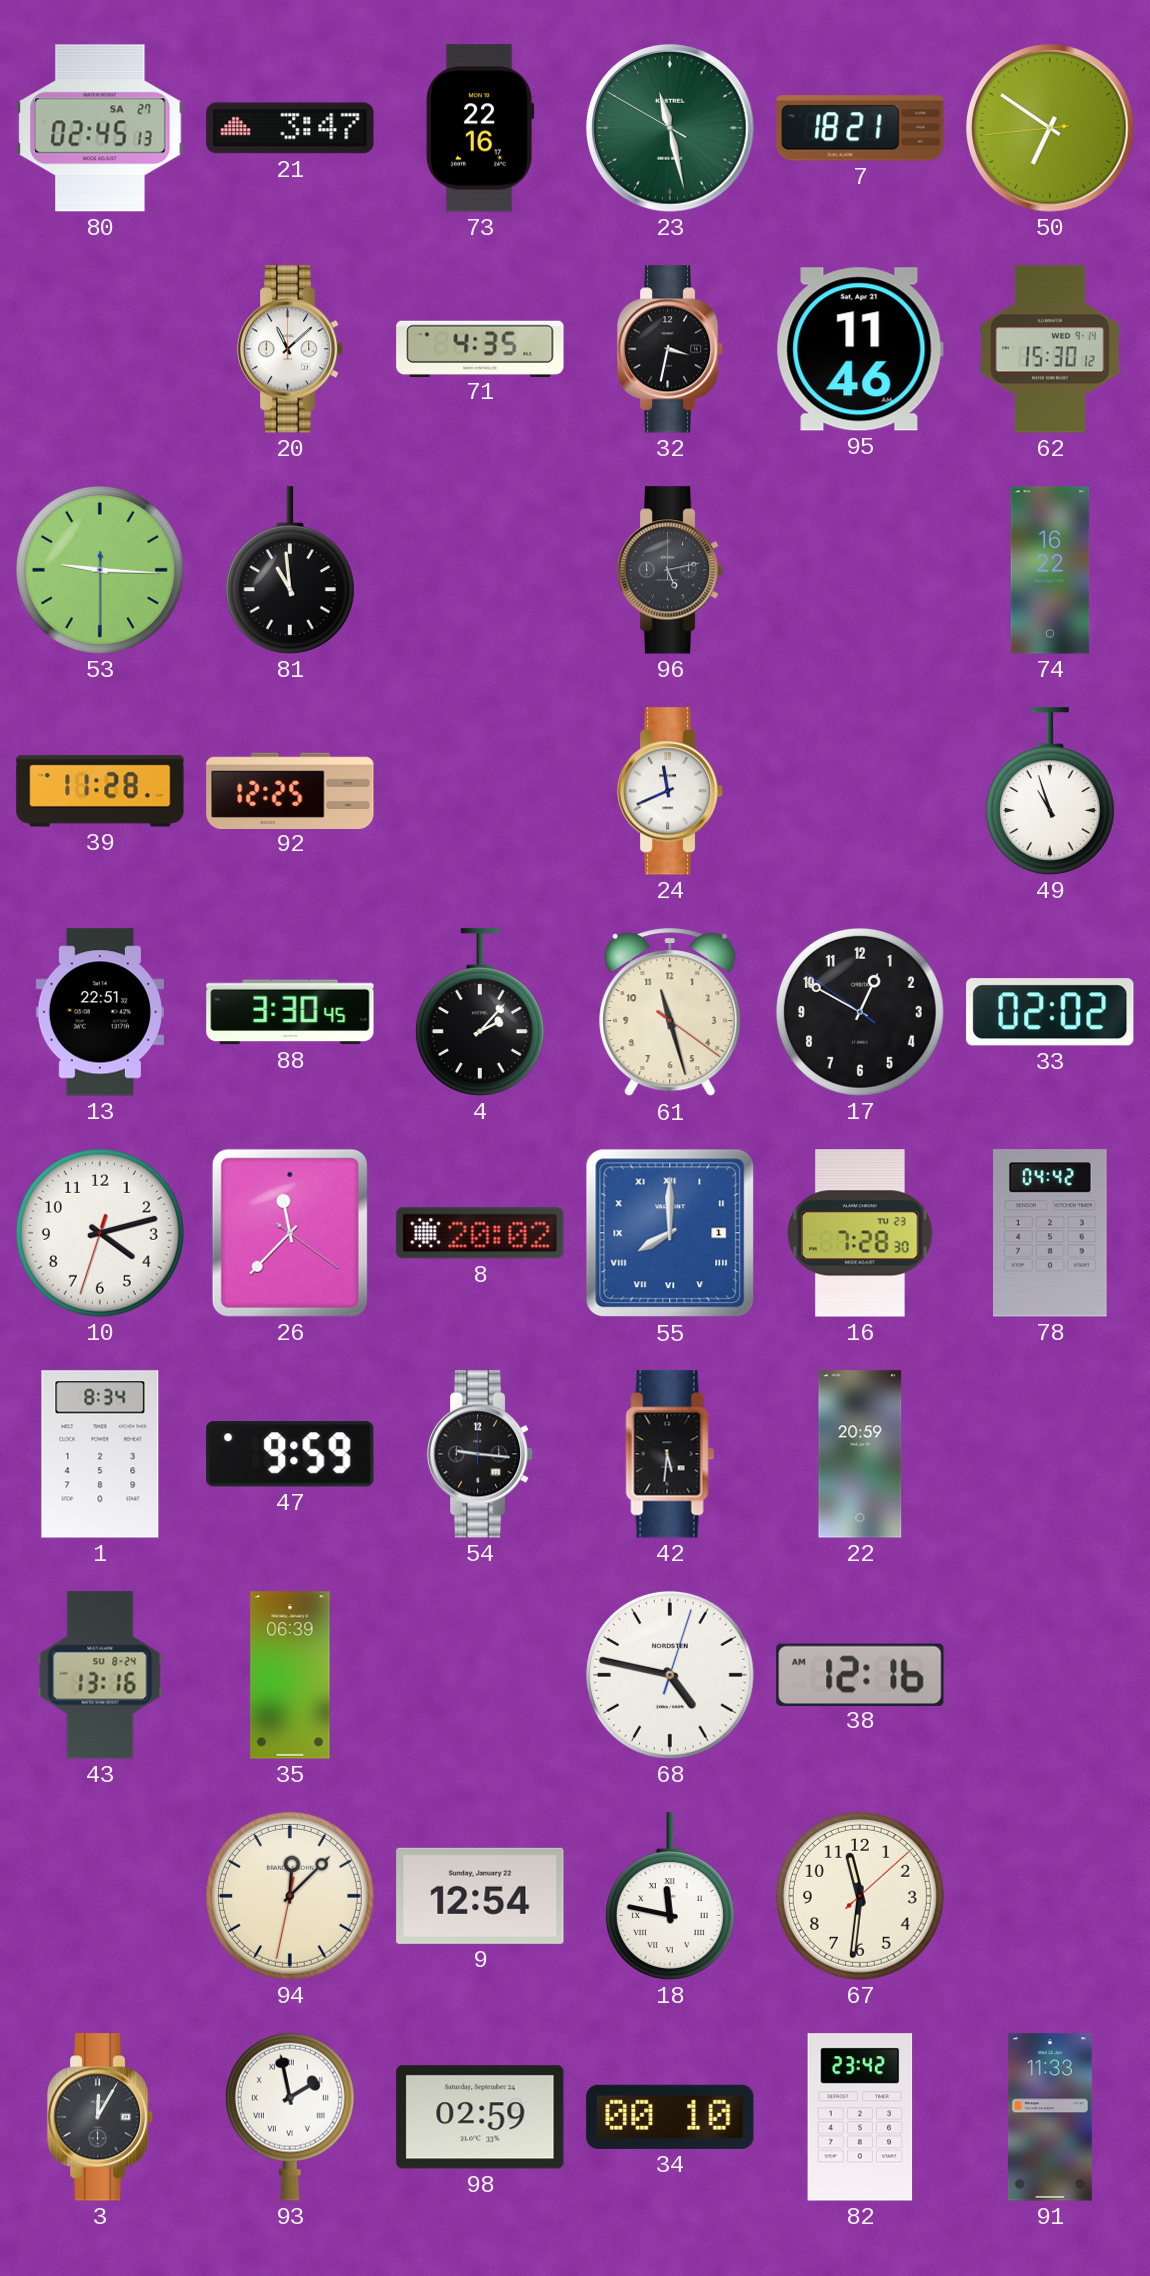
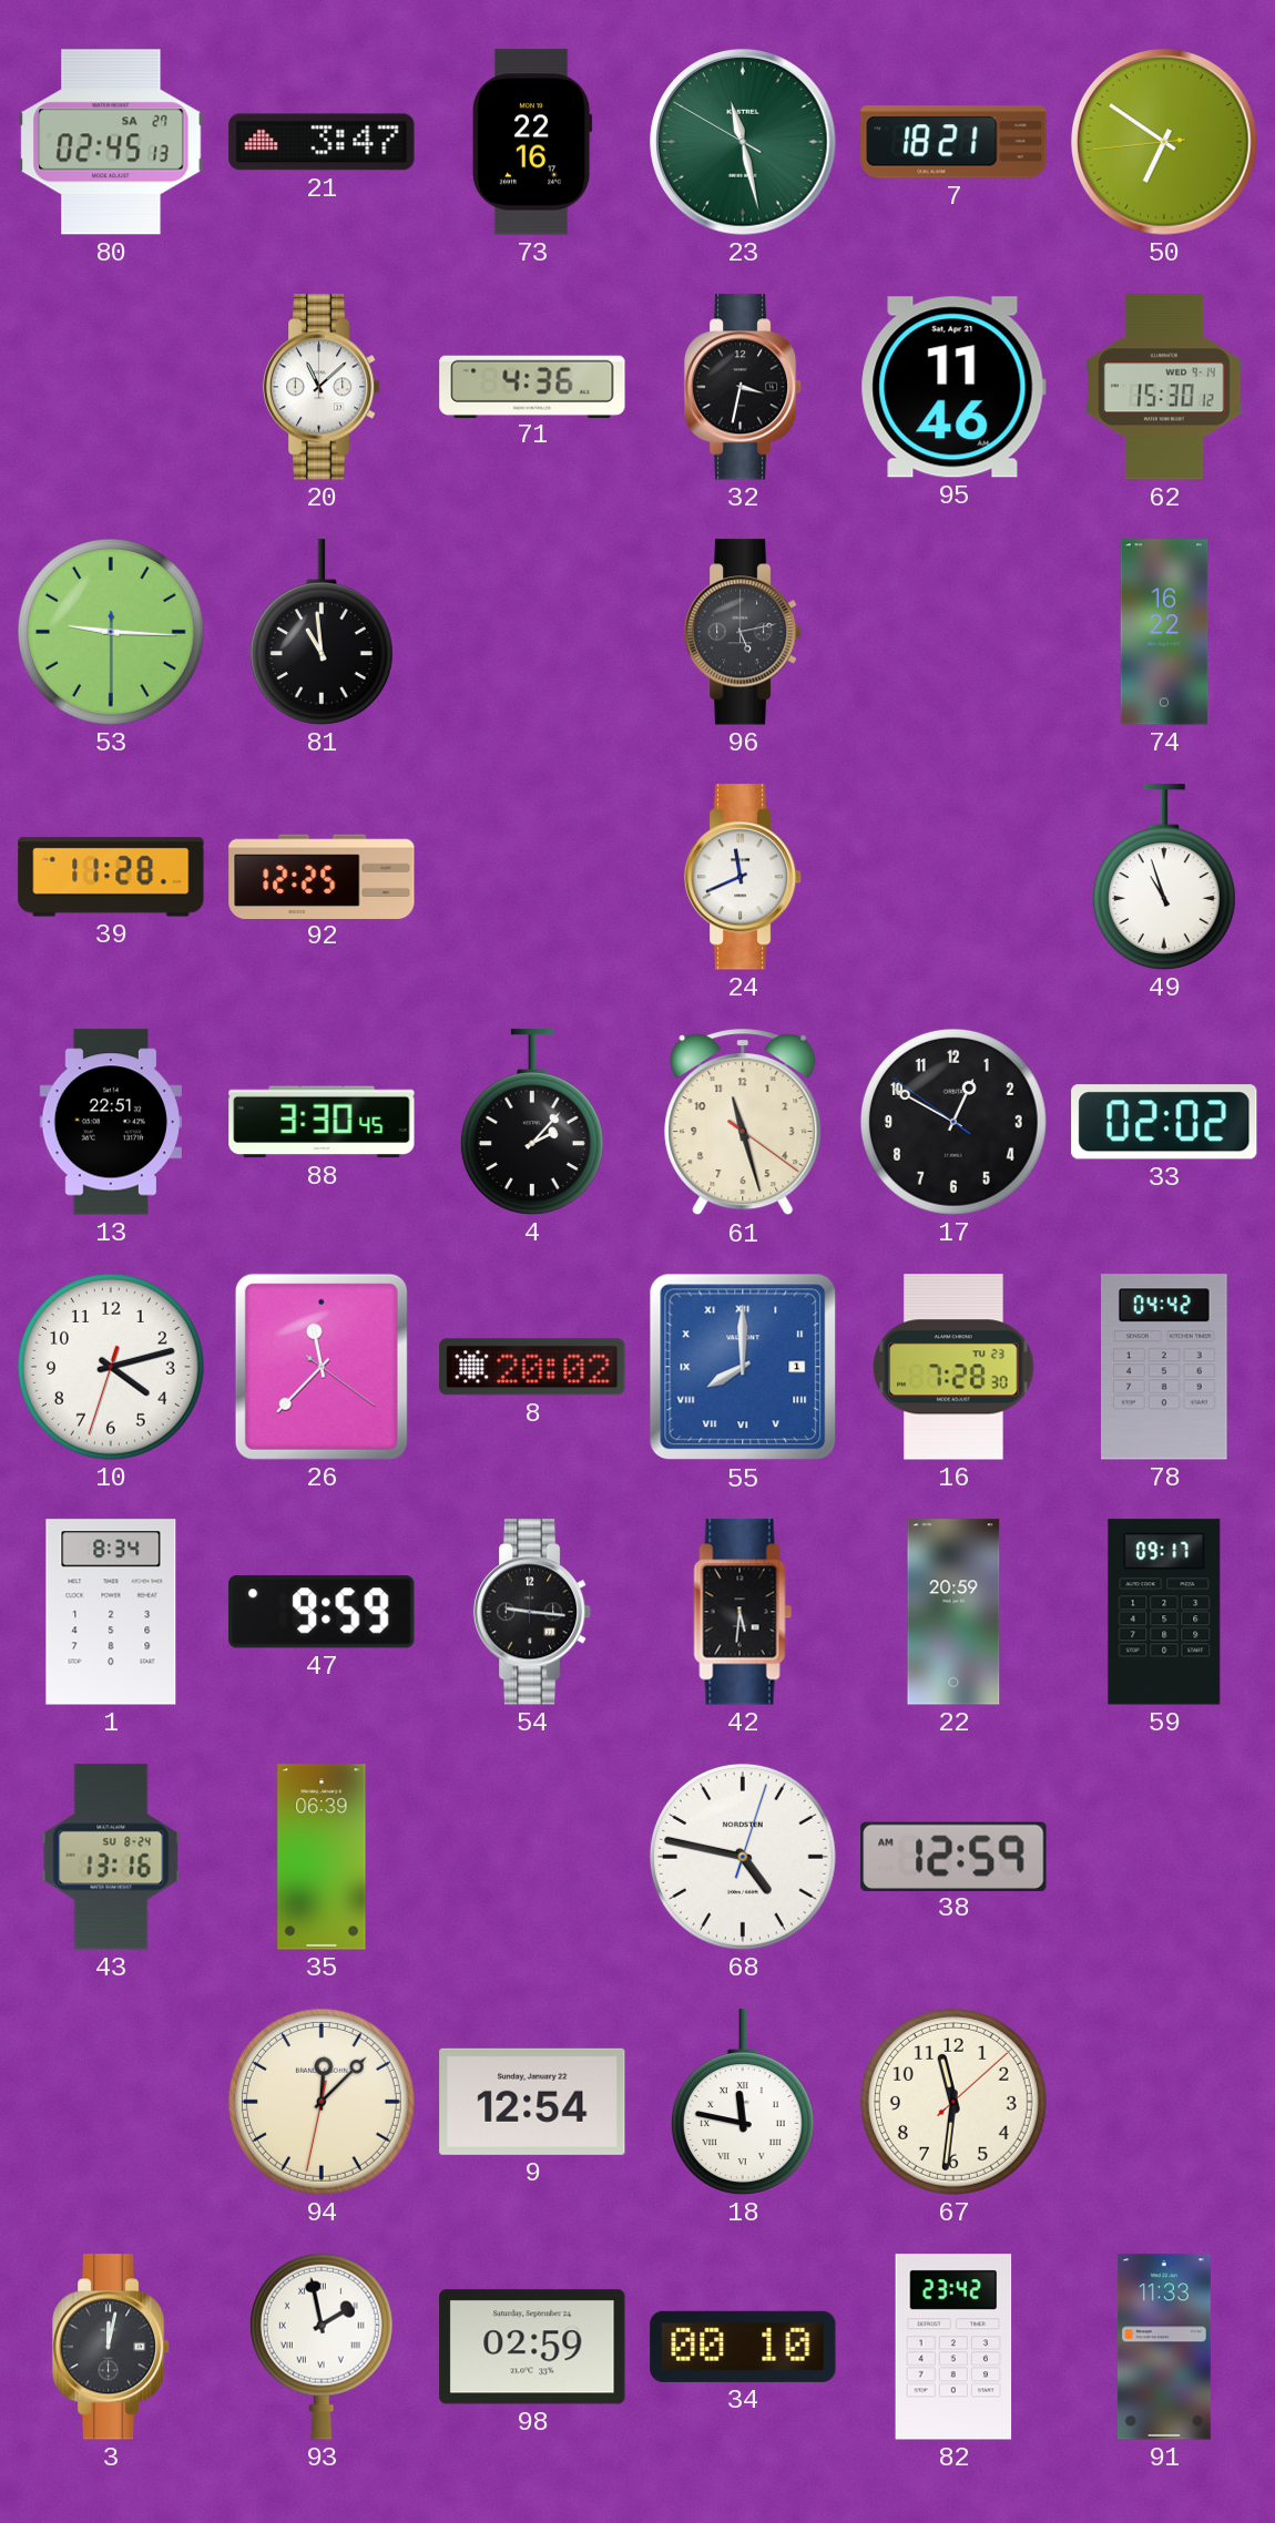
71: 4:35 -> 4:36
59: none -> 09:17
38: 12:16 -> 12:59
3: 12:05 -> 12:02
